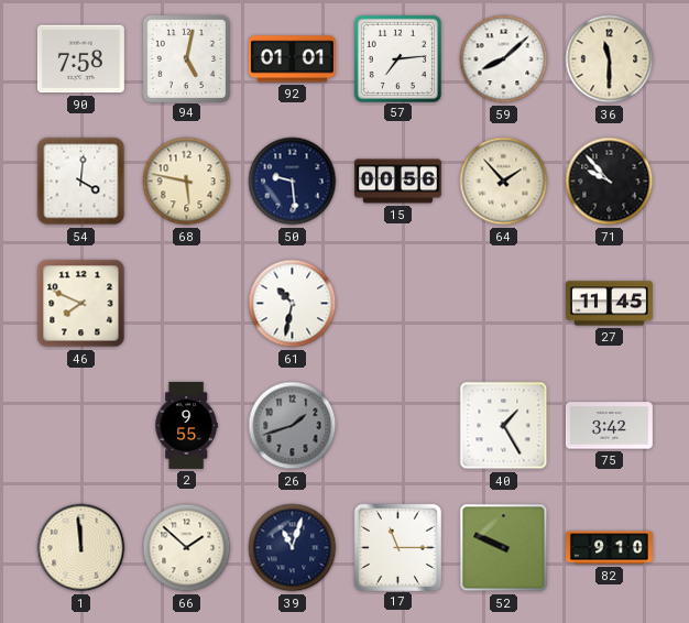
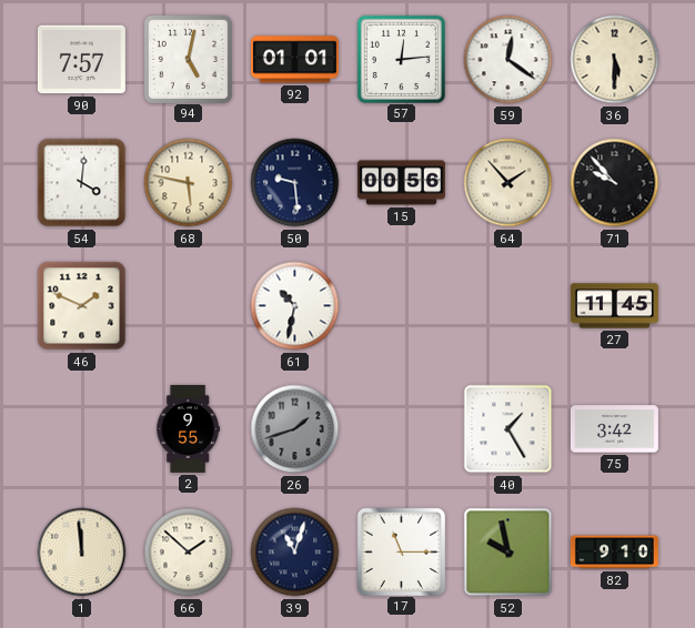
90: 7:58 -> 7:57
57: 7:14 -> 12:14
59: 8:08 -> 12:21
36: 11:30 -> 5:30
46: 7:49 -> 1:49
52: 9:49 -> 9:58
